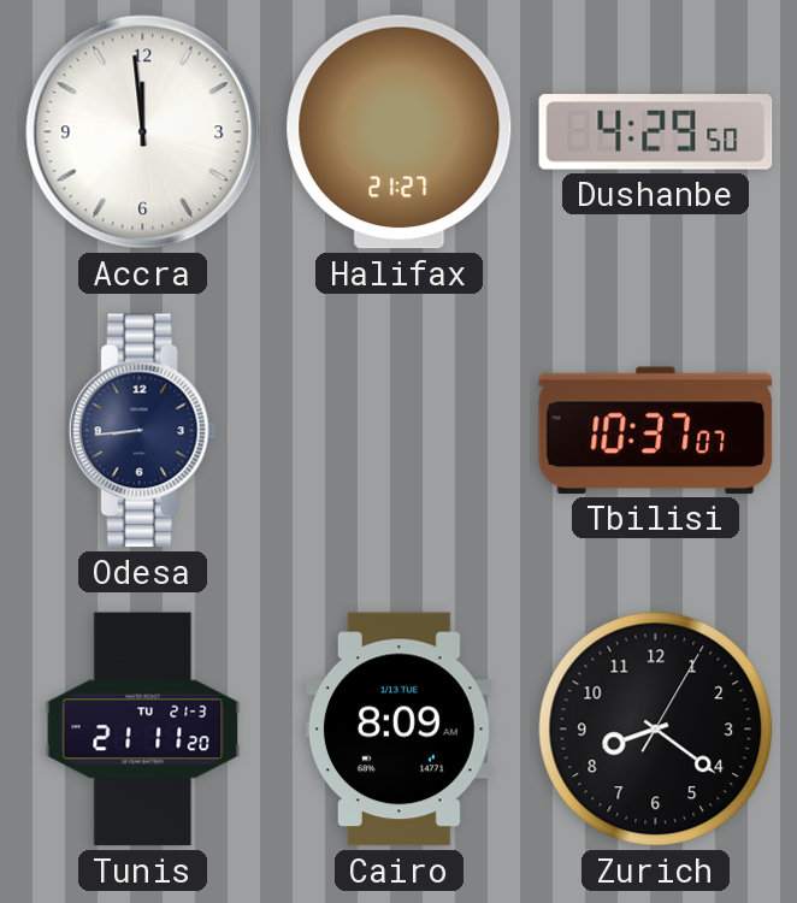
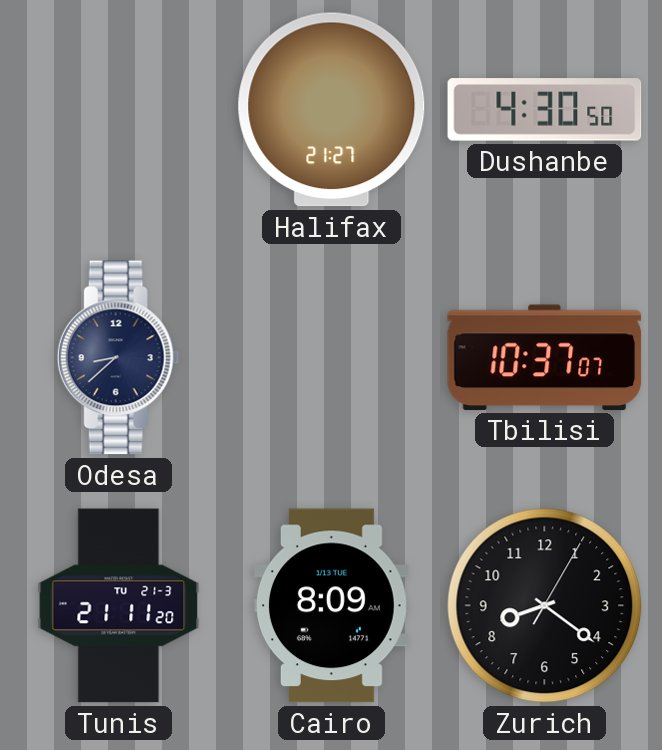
Accra: 11:59 -> none
Dushanbe: 4:29 -> 4:30
Odesa: 8:44 -> 8:38
